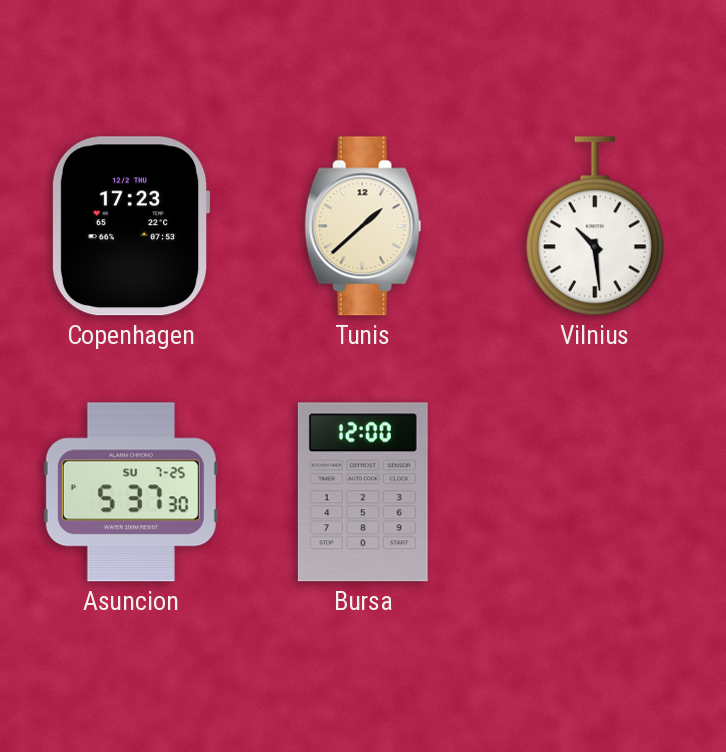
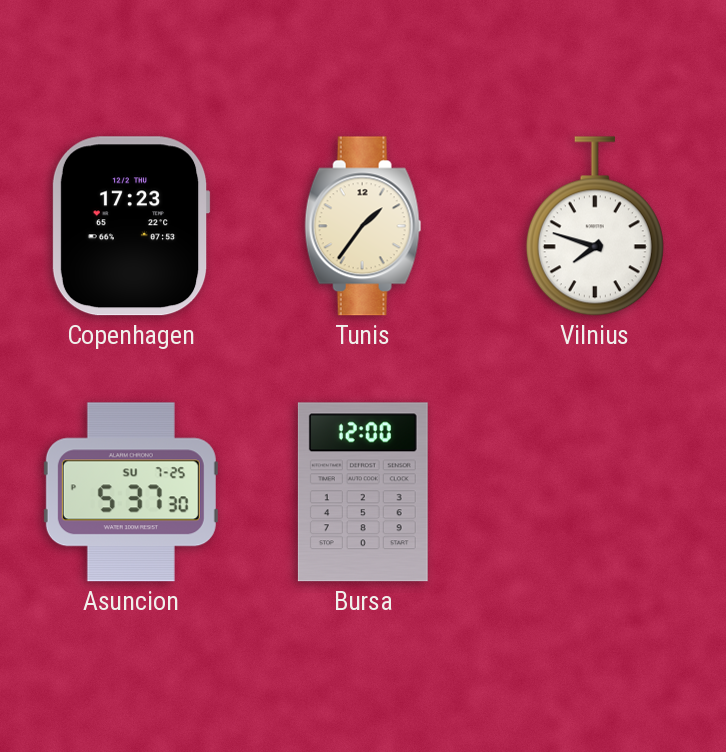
Tunis: 1:38 -> 1:36
Vilnius: 10:29 -> 7:48
